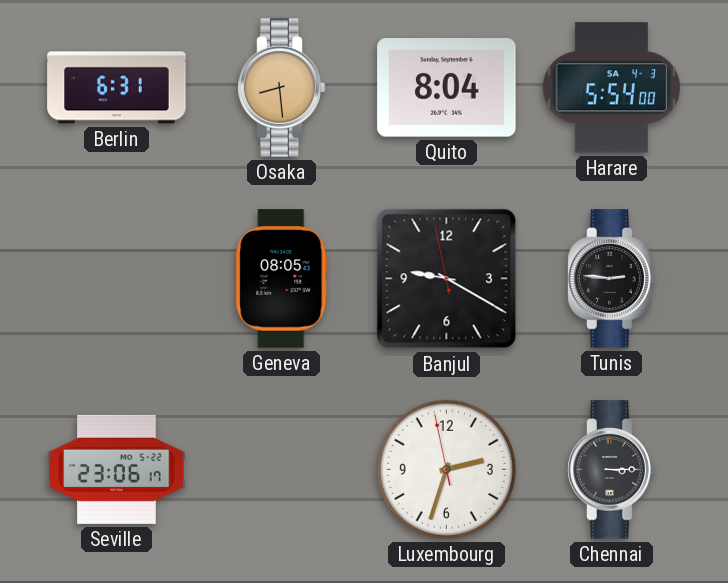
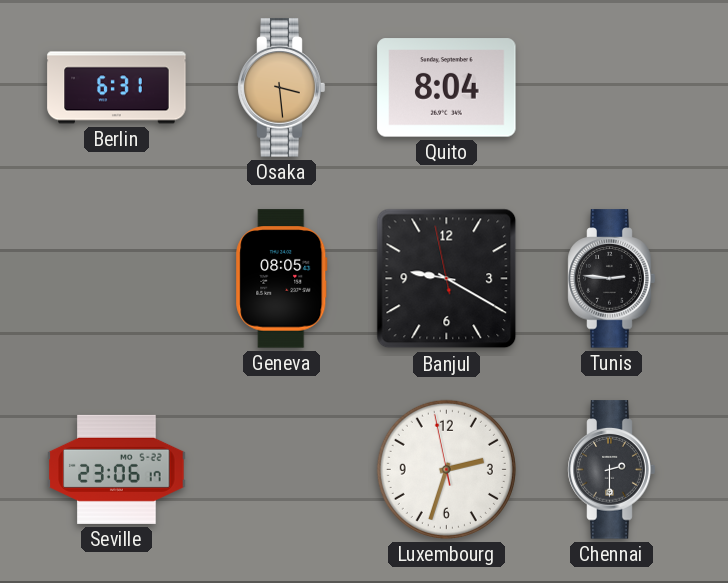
Osaka: 8:29 -> 3:29
Harare: 5:54 -> none
Chennai: 3:15 -> 2:30
